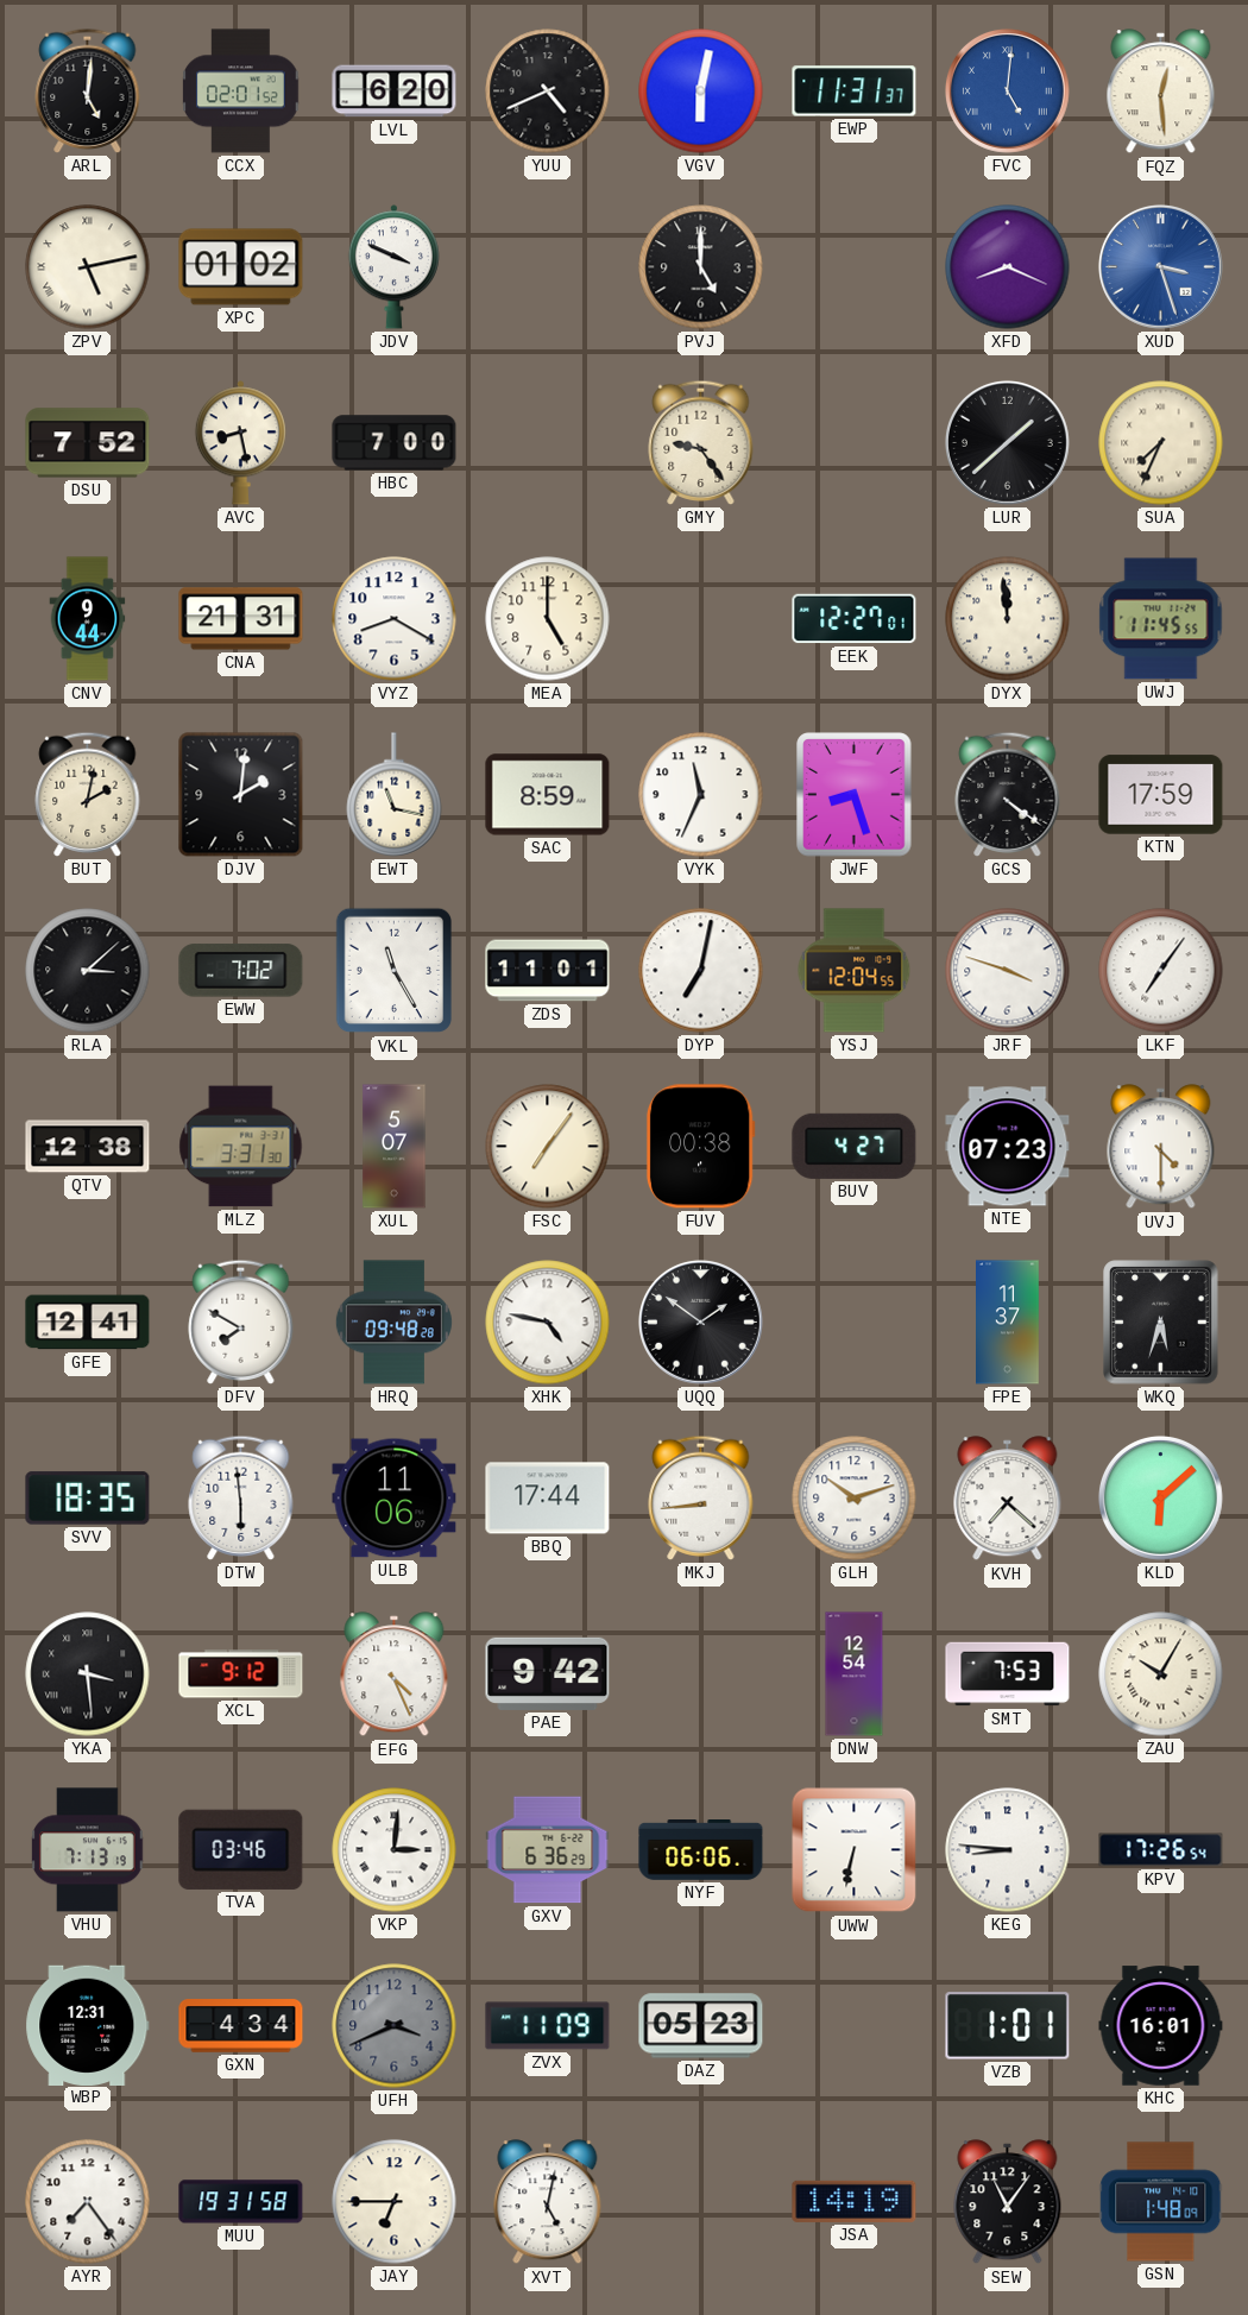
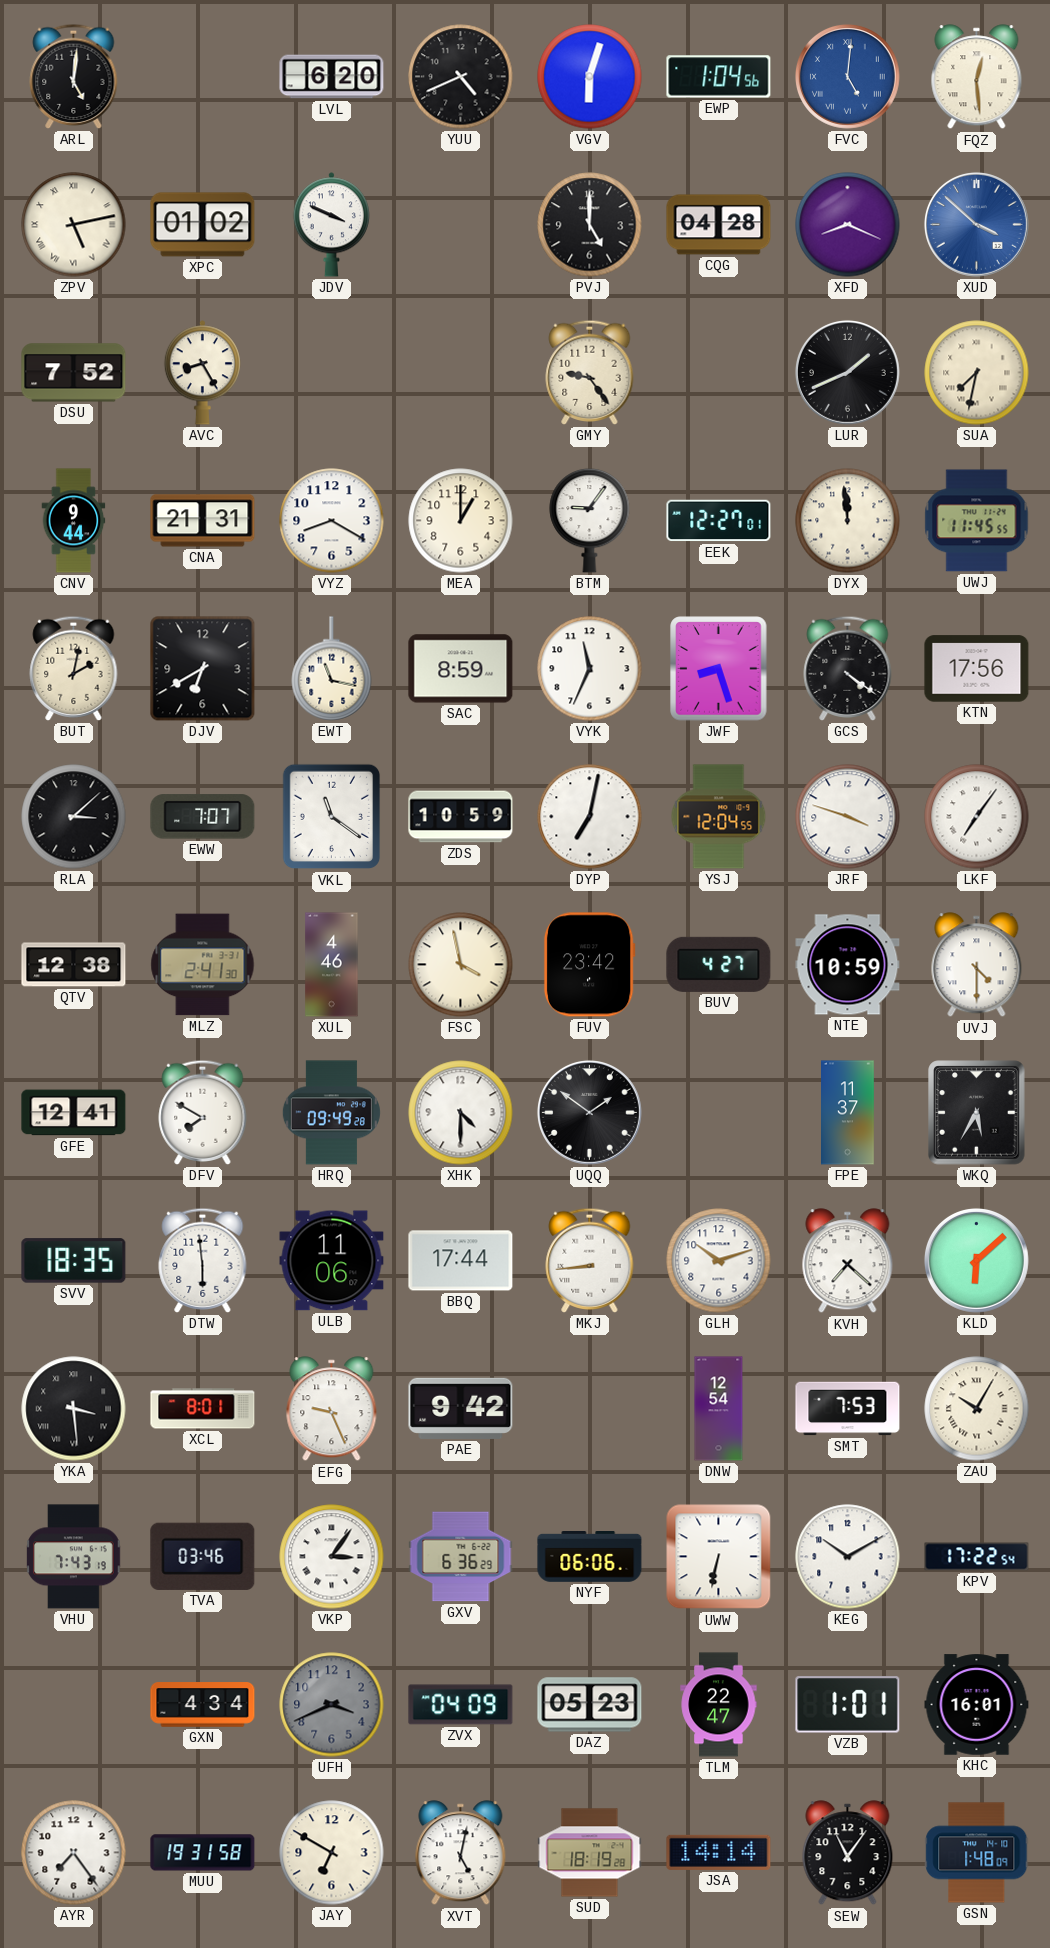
CCX: 02:01 -> none
VGV: 6:02 -> 6:03
EWP: 11:31 -> 1:04
CQG: none -> 04:28
XUD: 3:27 -> 3:52
AVC: 8:28 -> 8:25
HBC: 7:00 -> none
LUR: 1:38 -> 1:41
SUA: 7:34 -> 7:32
MEA: 5:00 -> 1:00
BTM: none -> 9:06
DJV: 2:01 -> 6:40
KTN: 17:59 -> 17:56
EWW: 7:02 -> 7:07
VKL: 11:25 -> 11:21
ZDS: 11:01 -> 10:59
MLZ: 3:31 -> 2:41
XUL: 5:07 -> 4:46
FSC: 7:06 -> 3:58
FUV: 00:38 -> 23:42
NTE: 07:23 -> 10:59
HRQ: 09:48 -> 09:49
XHK: 4:47 -> 4:30
WKQ: 5:33 -> 5:35
XCL: 9:12 -> 8:01
EFG: 4:26 -> 9:26
VHU: 7:13 -> 7:43
VKP: 3:01 -> 3:06
KEG: 8:46 -> 10:10
KPV: 17:26 -> 17:22
WBP: 12:31 -> none
ZVX: 11:09 -> 04:09
TLM: none -> 22:47
JAY: 6:45 -> 6:50
SUD: none -> 18:19
JSA: 14:19 -> 14:14
